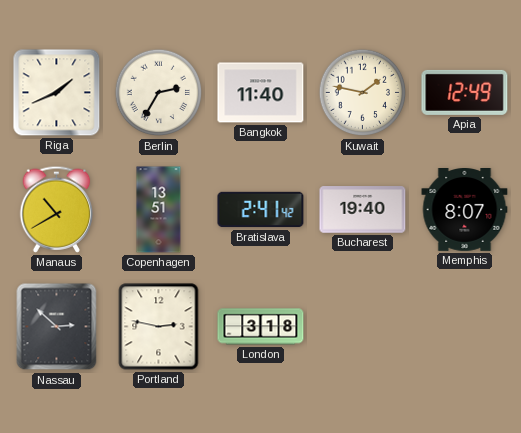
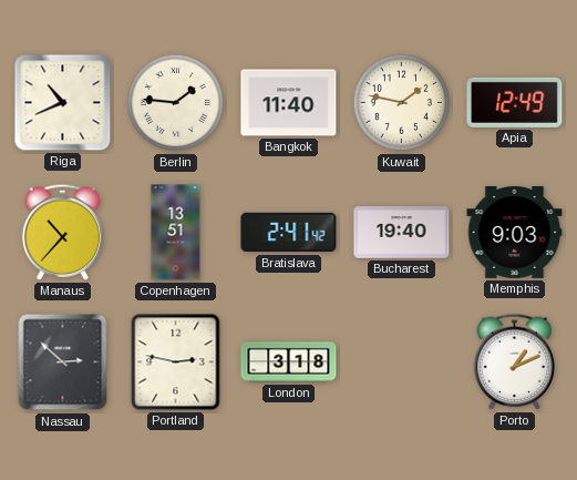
Riga: 1:41 -> 10:41
Berlin: 2:35 -> 1:46
Manaus: 10:40 -> 10:37
Memphis: 8:07 -> 9:03
Porto: none -> 1:11
